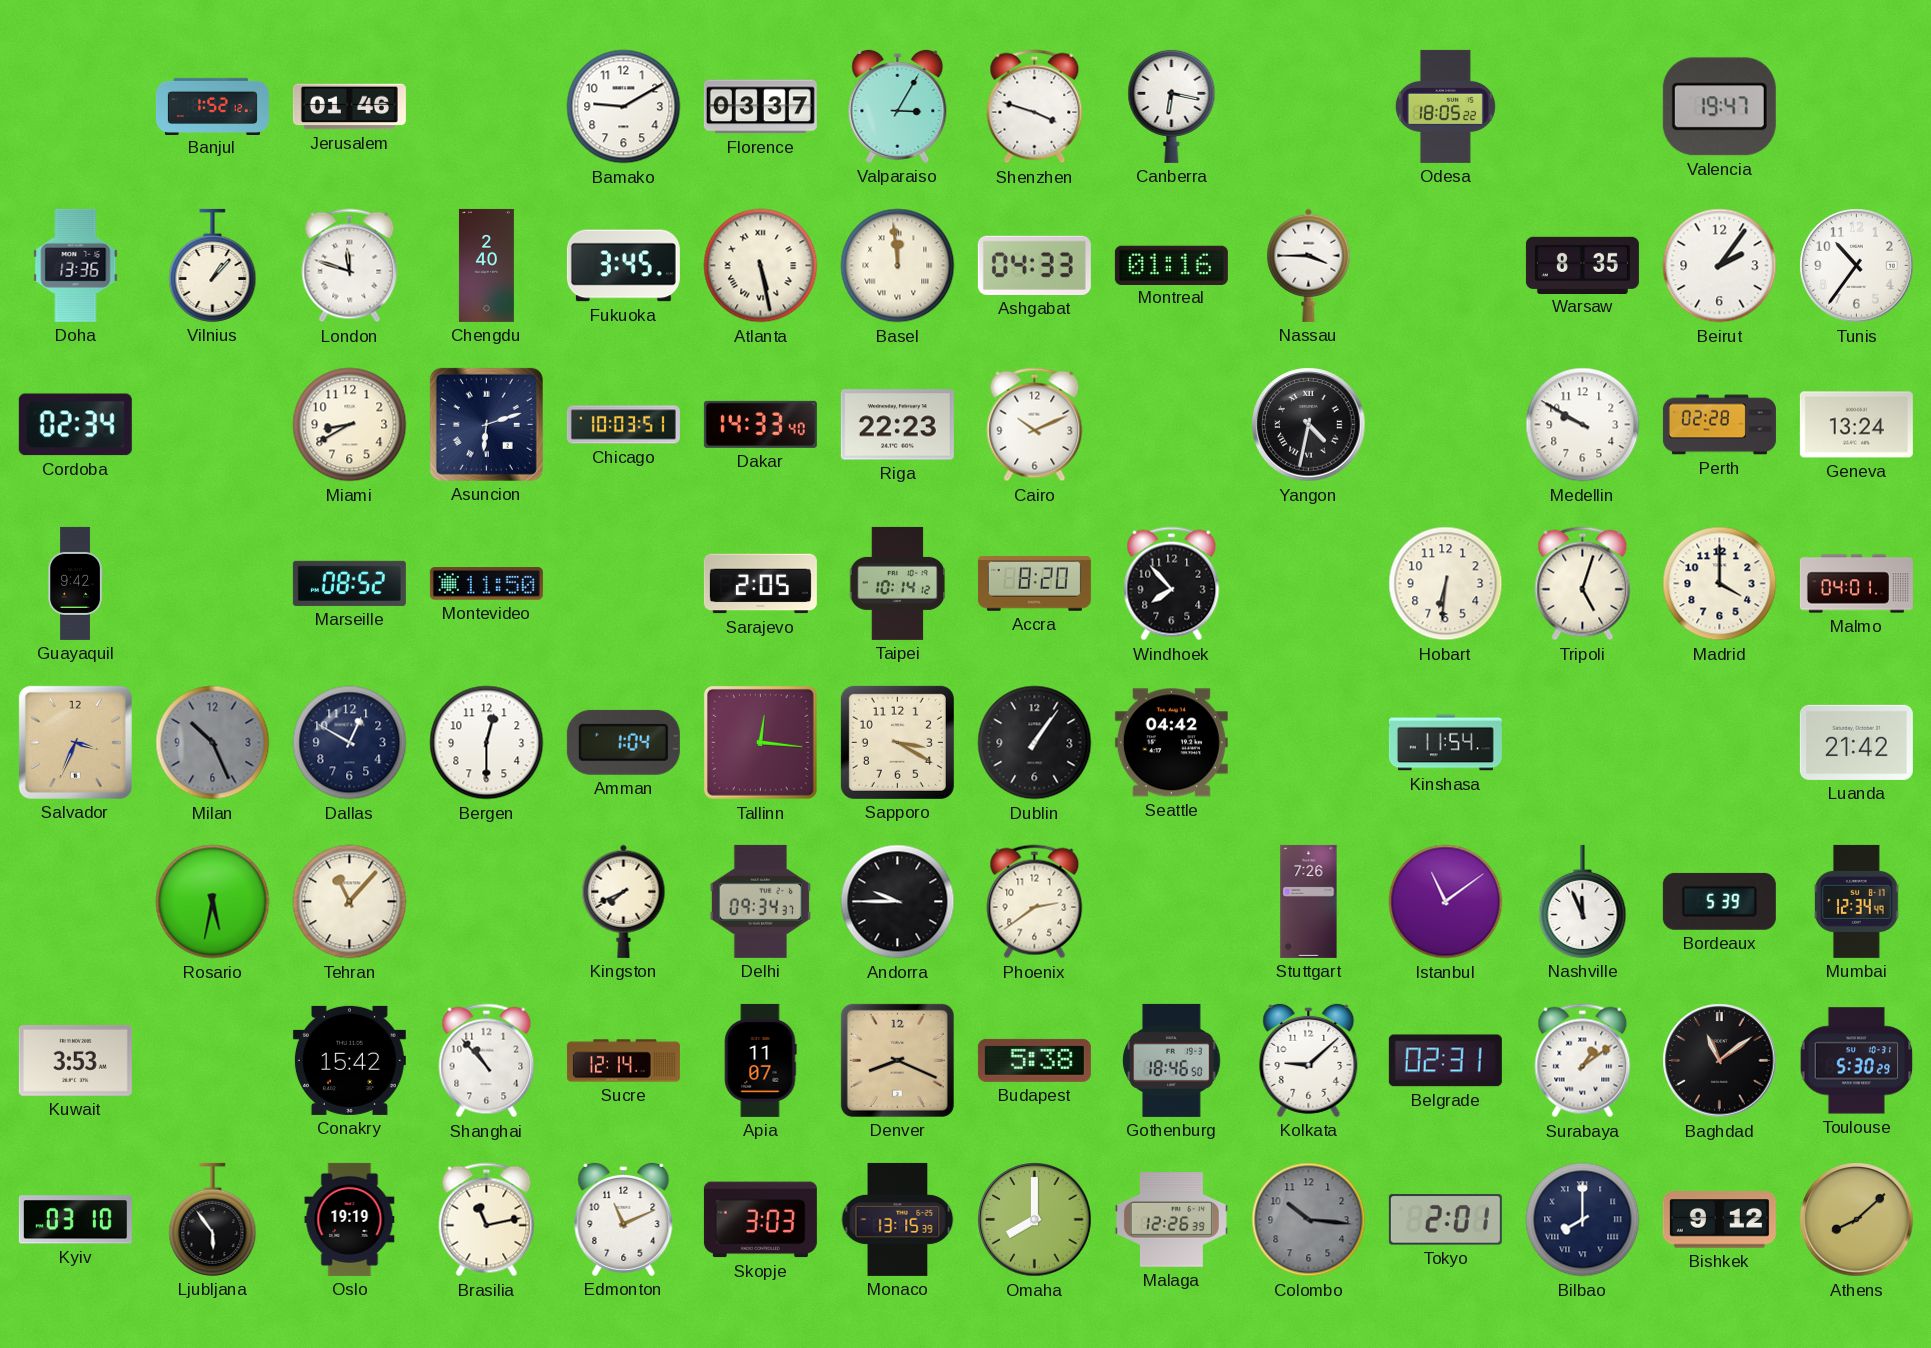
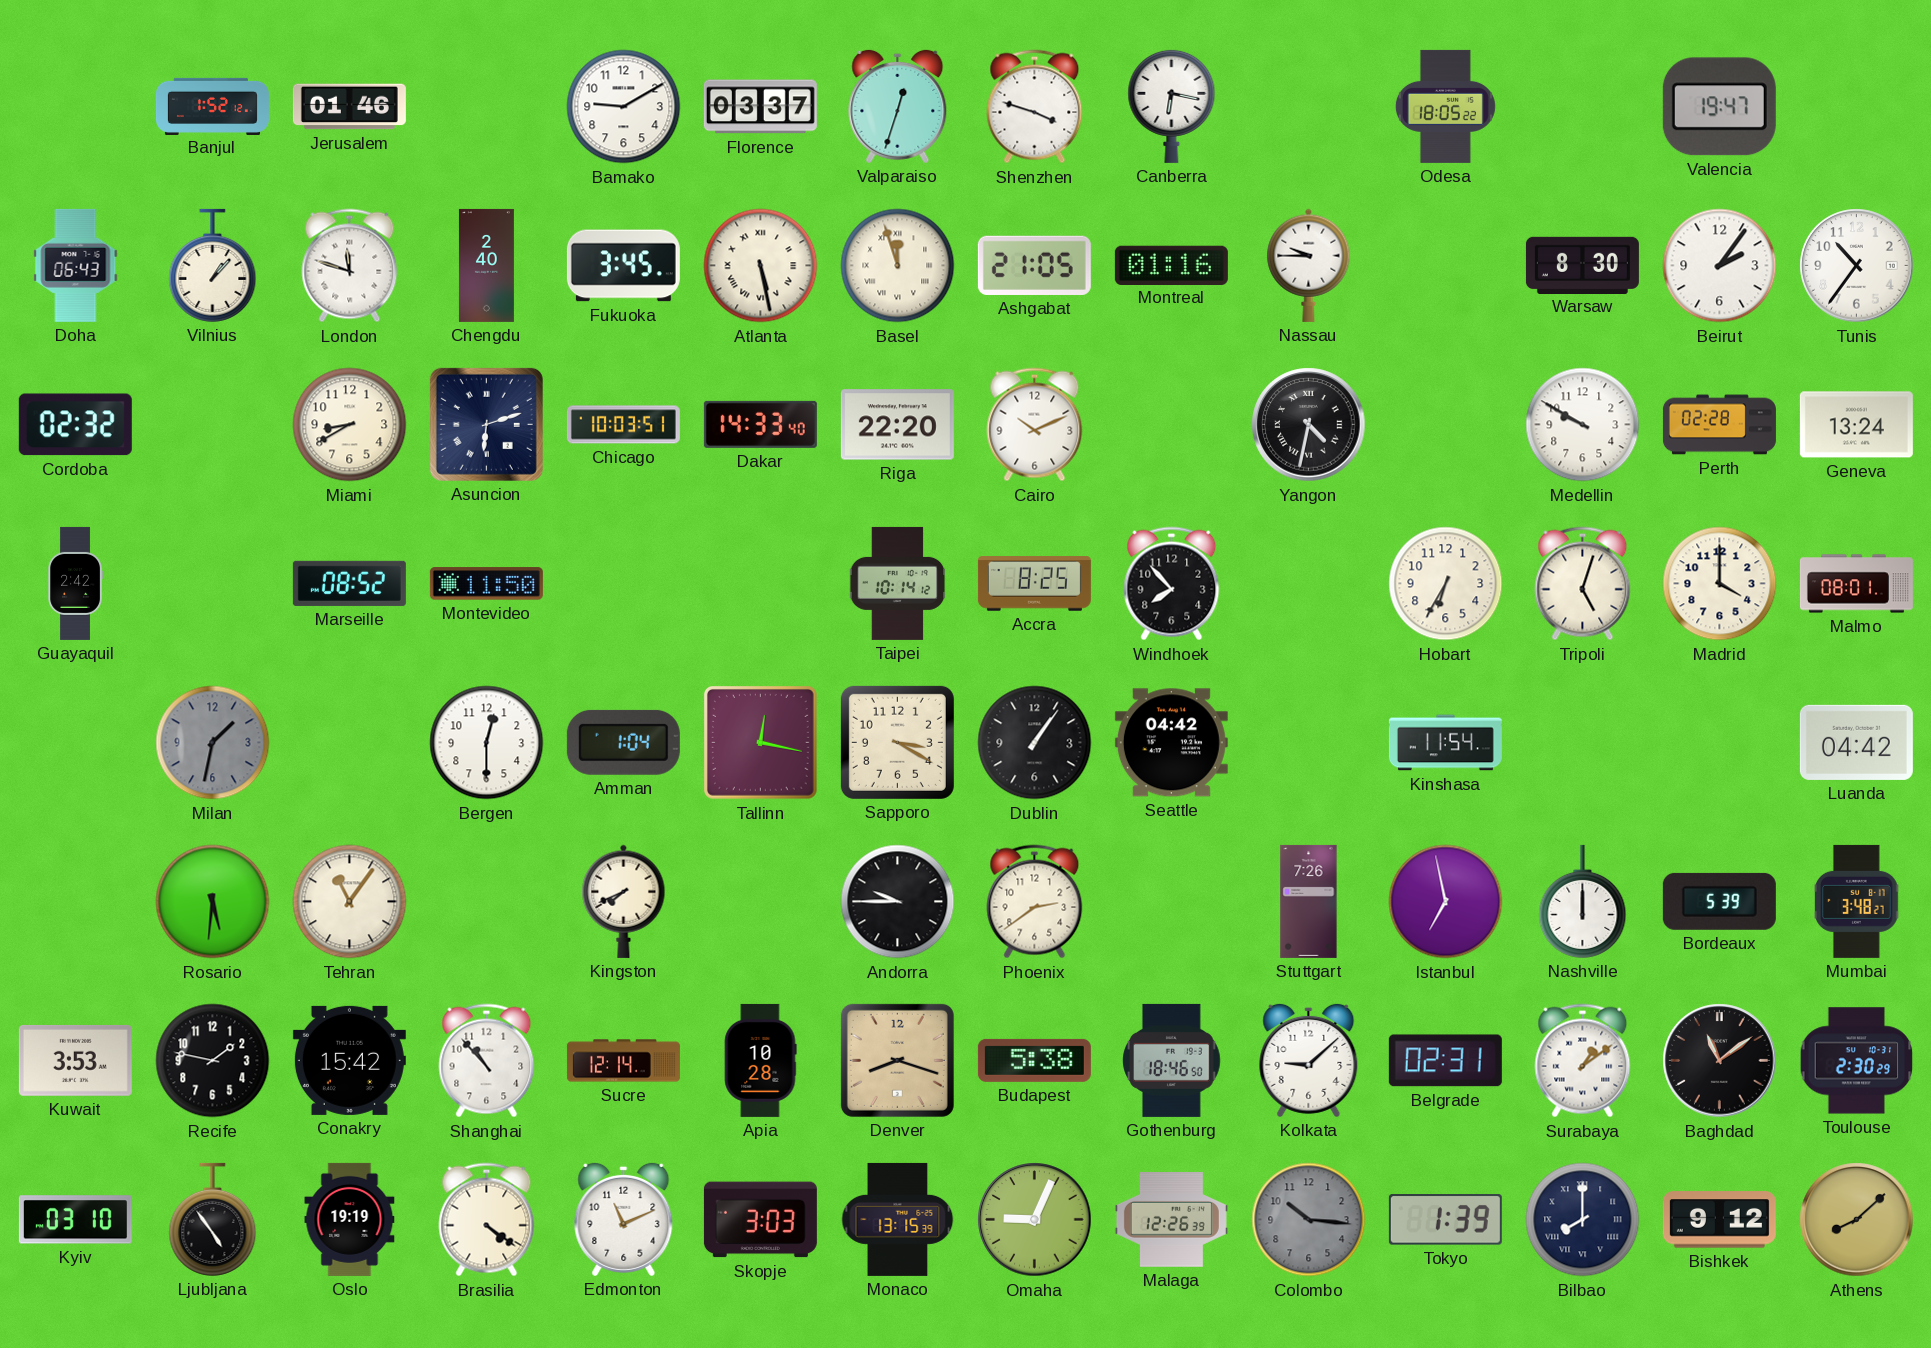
Valparaiso: 3:05 -> 12:33
Doha: 13:36 -> 06:43
Basel: 11:59 -> 11:57
Ashgabat: 04:33 -> 21:05
Nassau: 3:45 -> 9:45
Warsaw: 8:35 -> 8:30
Cordoba: 02:34 -> 02:32
Riga: 22:23 -> 22:20
Guayaquil: 9:42 -> 2:42
Sarajevo: 2:05 -> none
Accra: 8:20 -> 8:25
Hobart: 6:31 -> 6:35
Malmo: 04:01 -> 08:01
Salvador: 3:34 -> none
Milan: 10:26 -> 1:32
Dallas: 12:50 -> none
Tallinn: 12:16 -> 12:17
Luanda: 21:42 -> 04:42
Rosario: 5:32 -> 5:31
Tehran: 11:07 -> 11:06
Delhi: 09:34 -> none
Istanbul: 11:09 -> 6:58
Nashville: 11:56 -> 12:00
Mumbai: 12:34 -> 3:48
Recife: none -> 1:47
Apia: 11:07 -> 10:28
Denver: 8:19 -> 8:18
Toulouse: 5:30 -> 2:30
Ljubljana: 5:54 -> 4:54
Brasilia: 11:13 -> 4:21
Omaha: 8:00 -> 9:04
Tokyo: 2:01 -> 1:39
